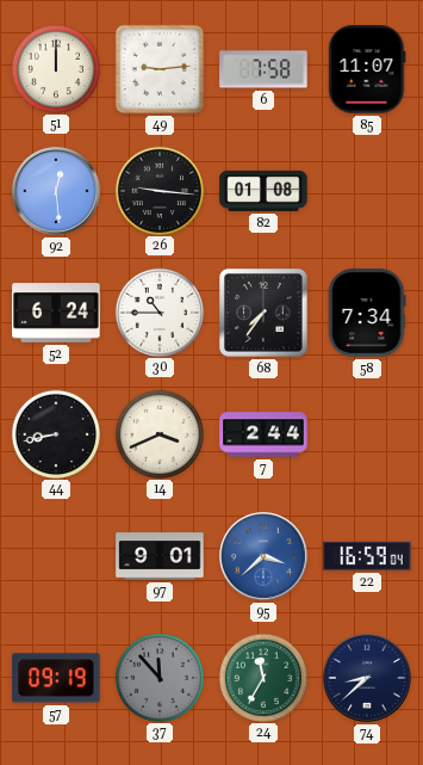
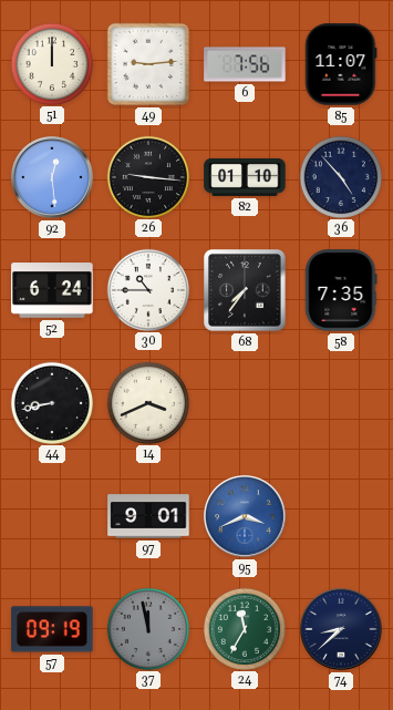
6: 7:58 -> 7:56
82: 01:08 -> 01:10
36: none -> 4:53
58: 7:34 -> 7:35
7: 2:44 -> none
95: 3:38 -> 3:41
22: 16:59 -> none
37: 11:53 -> 11:58
